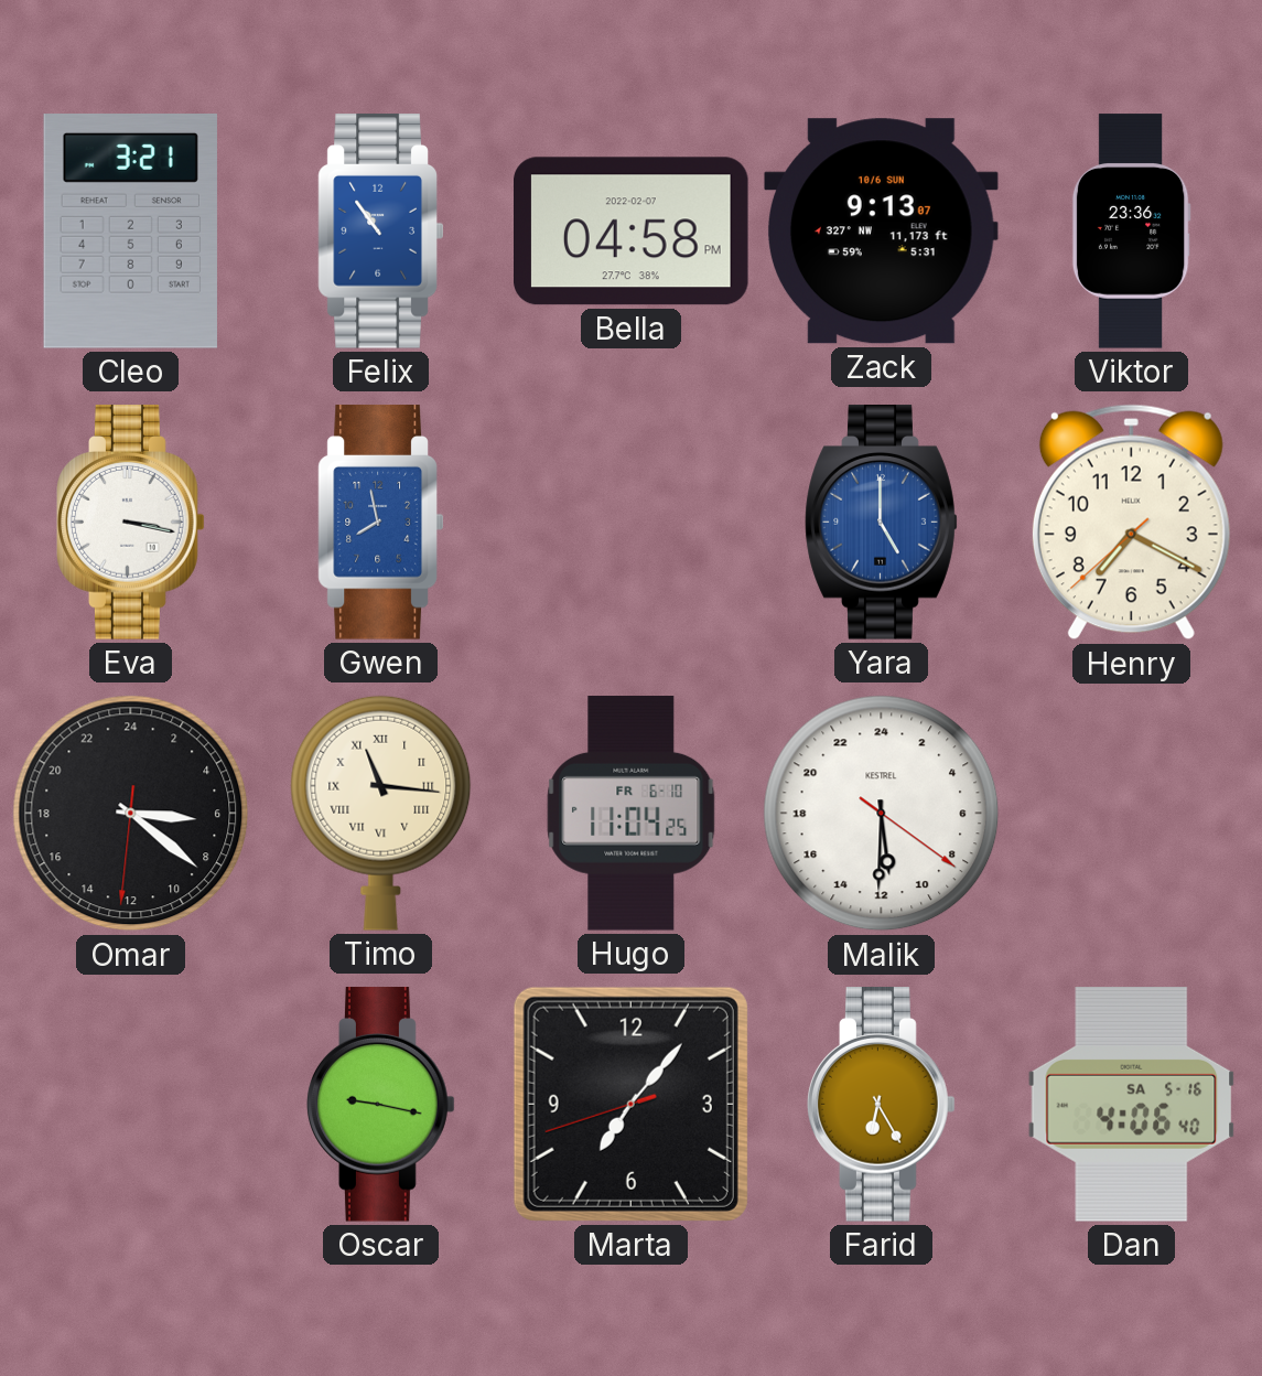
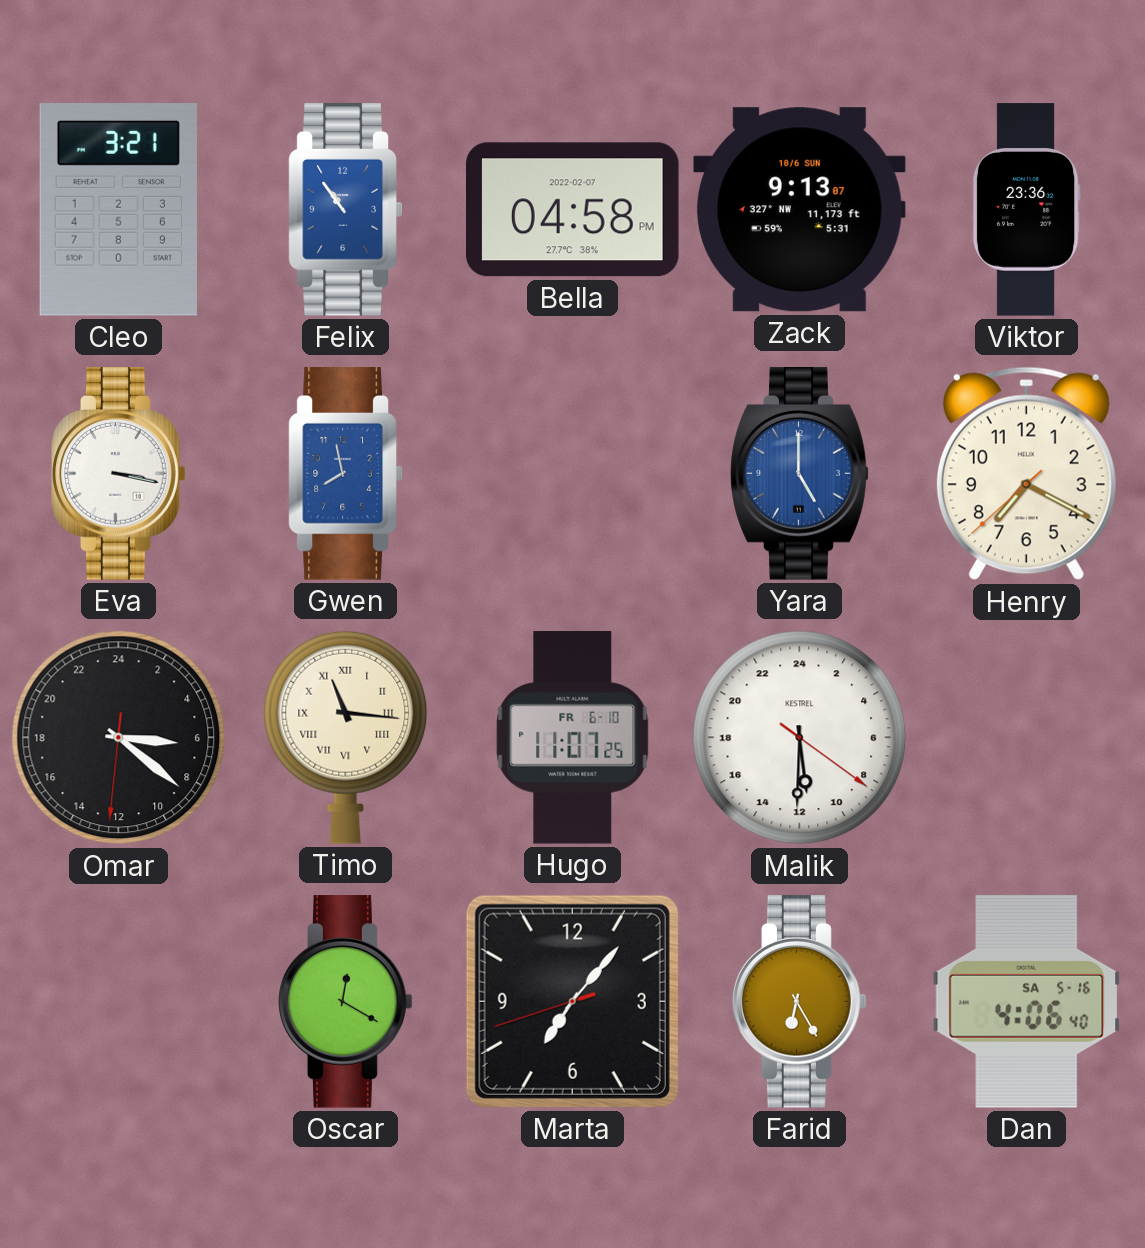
Hugo: 11:04 -> 11:07
Oscar: 9:17 -> 12:20
